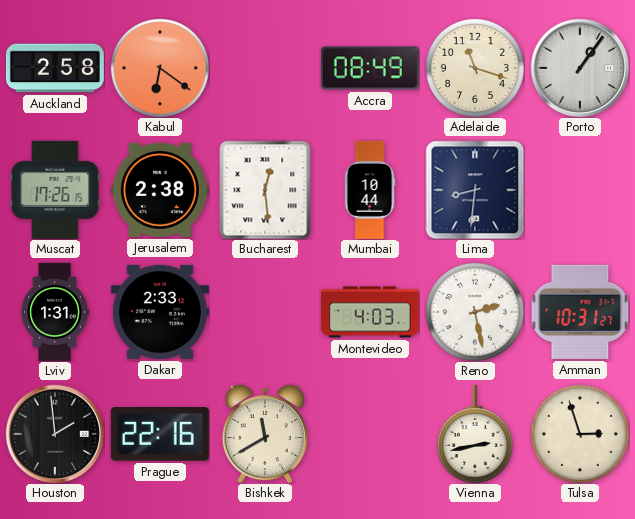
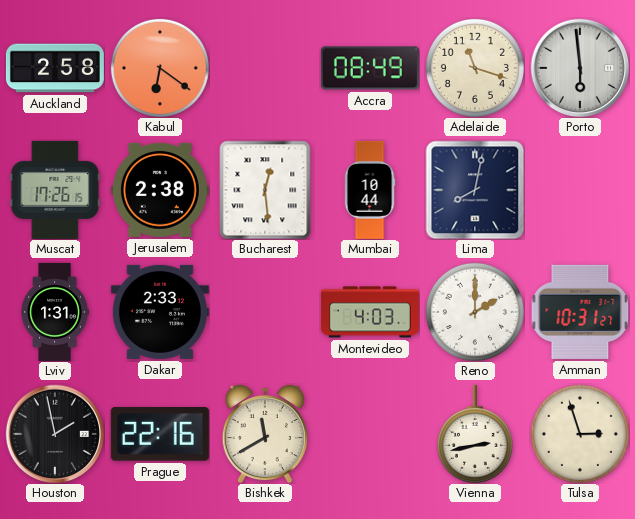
Porto: 1:06 -> 5:59
Lima: 8:31 -> 8:02
Reno: 2:28 -> 2:00
Houston: 1:59 -> 1:58
